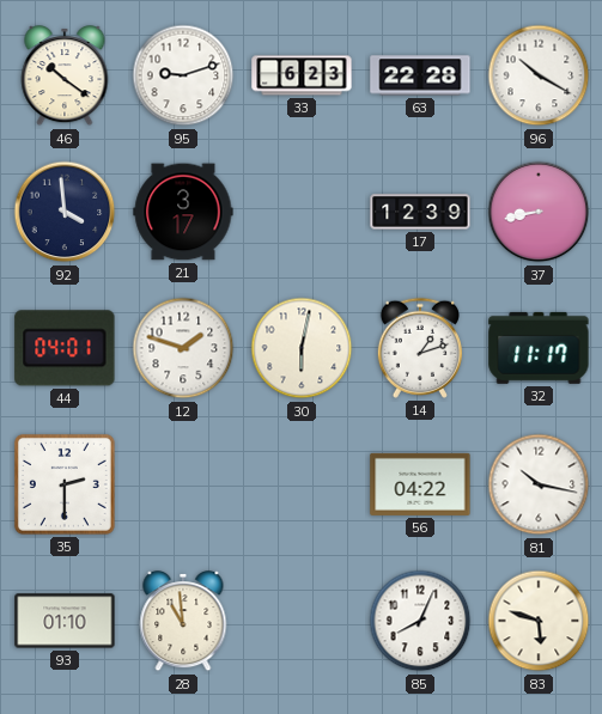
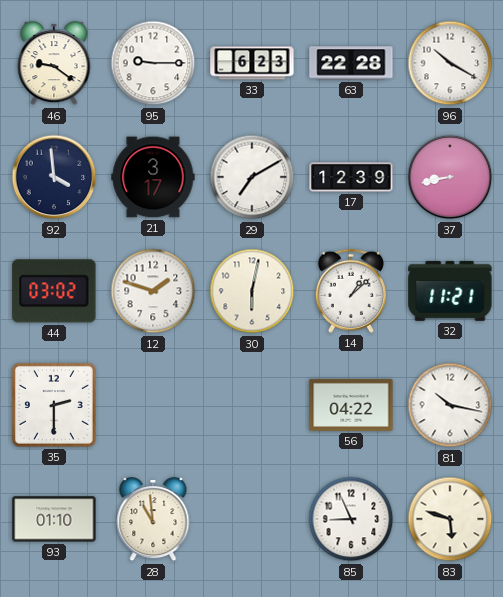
46: 10:21 -> 9:21
95: 9:12 -> 9:15
29: none -> 7:10
44: 04:01 -> 03:02
14: 1:12 -> 1:08
32: 11:17 -> 11:21
85: 8:04 -> 8:56
